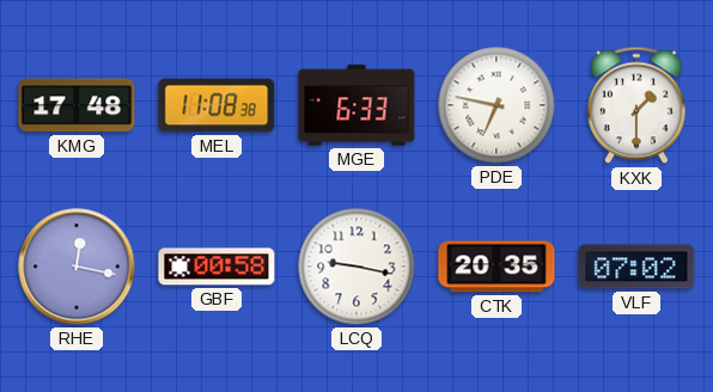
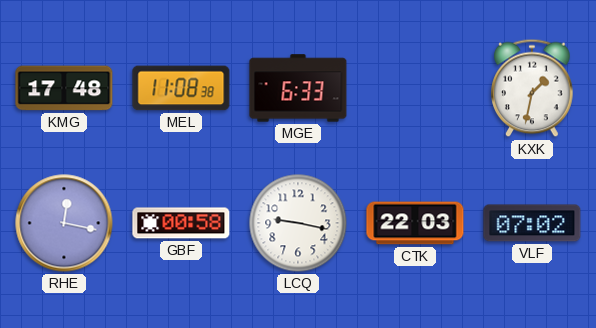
PDE: 6:47 -> none
KXK: 1:30 -> 1:32
CTK: 20:35 -> 22:03
